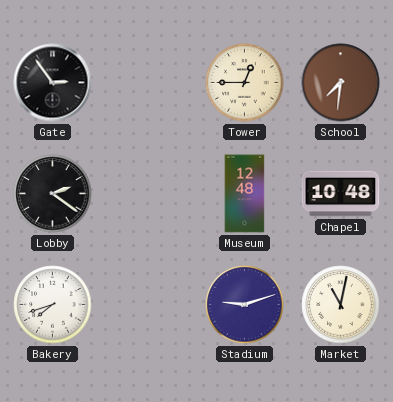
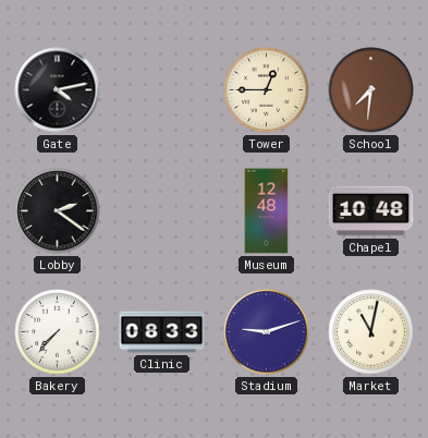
Gate: 2:54 -> 4:13
Bakery: 7:42 -> 7:37
Clinic: none -> 08:33
